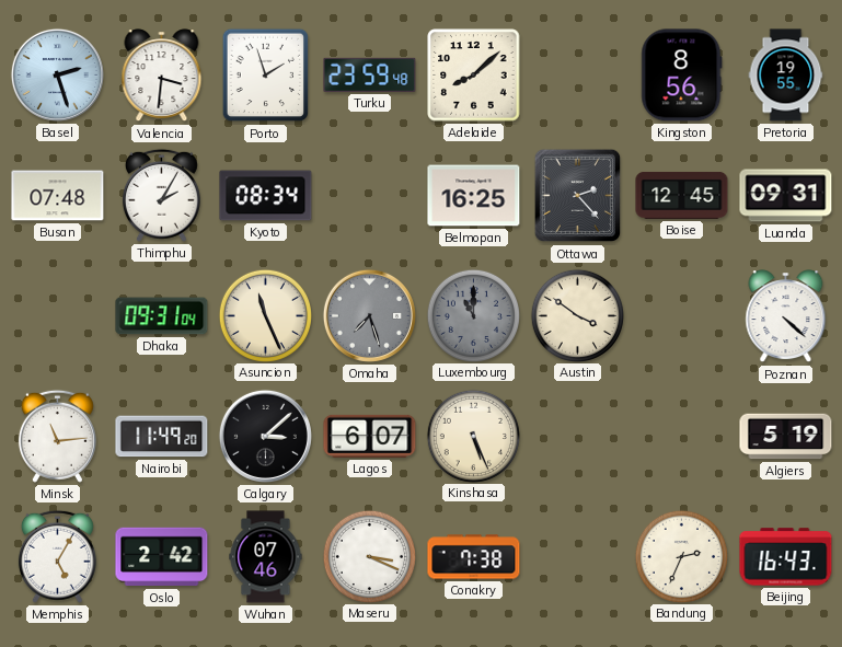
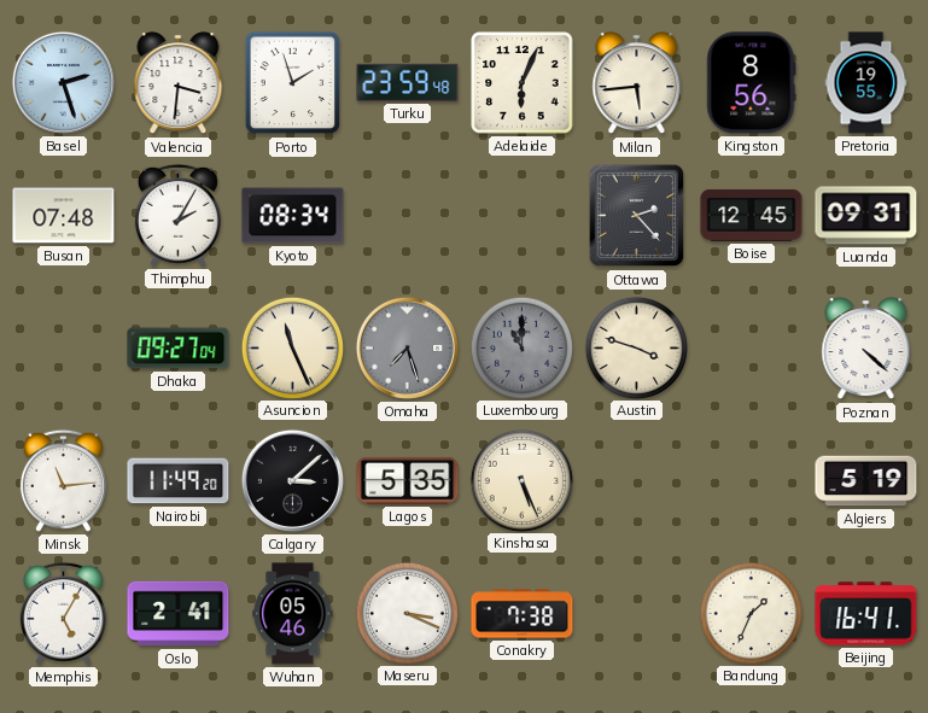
Adelaide: 8:08 -> 6:04
Milan: none -> 5:44
Belmopan: 16:25 -> none
Dhaka: 09:31 -> 09:27
Austin: 3:51 -> 3:48
Lagos: 6:07 -> 5:35
Oslo: 2:42 -> 2:41
Wuhan: 07:46 -> 05:46
Bandung: 2:34 -> 1:34
Beijing: 16:43 -> 16:41
